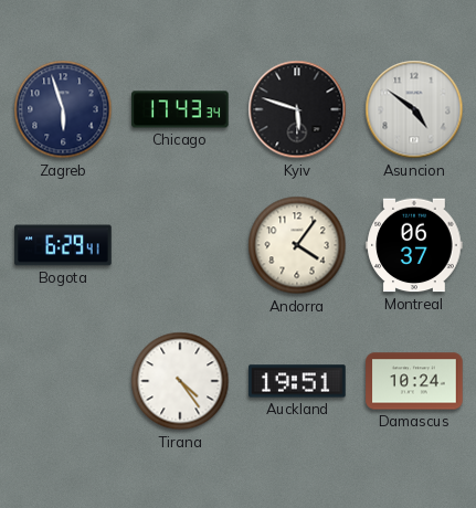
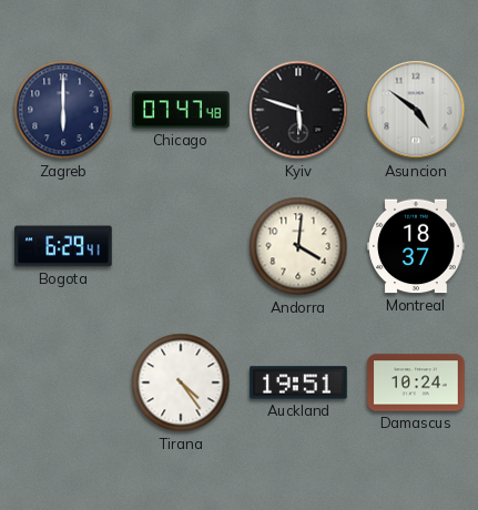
Zagreb: 5:57 -> 6:00
Chicago: 17:43 -> 07:47
Andorra: 4:06 -> 4:01
Montreal: 06:37 -> 18:37
